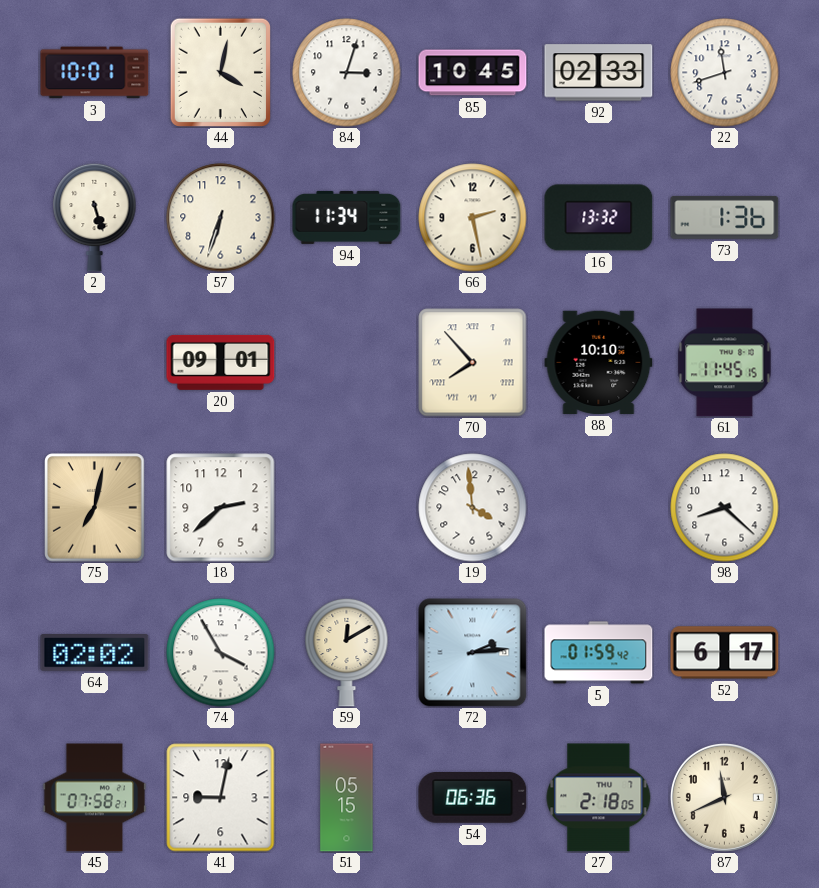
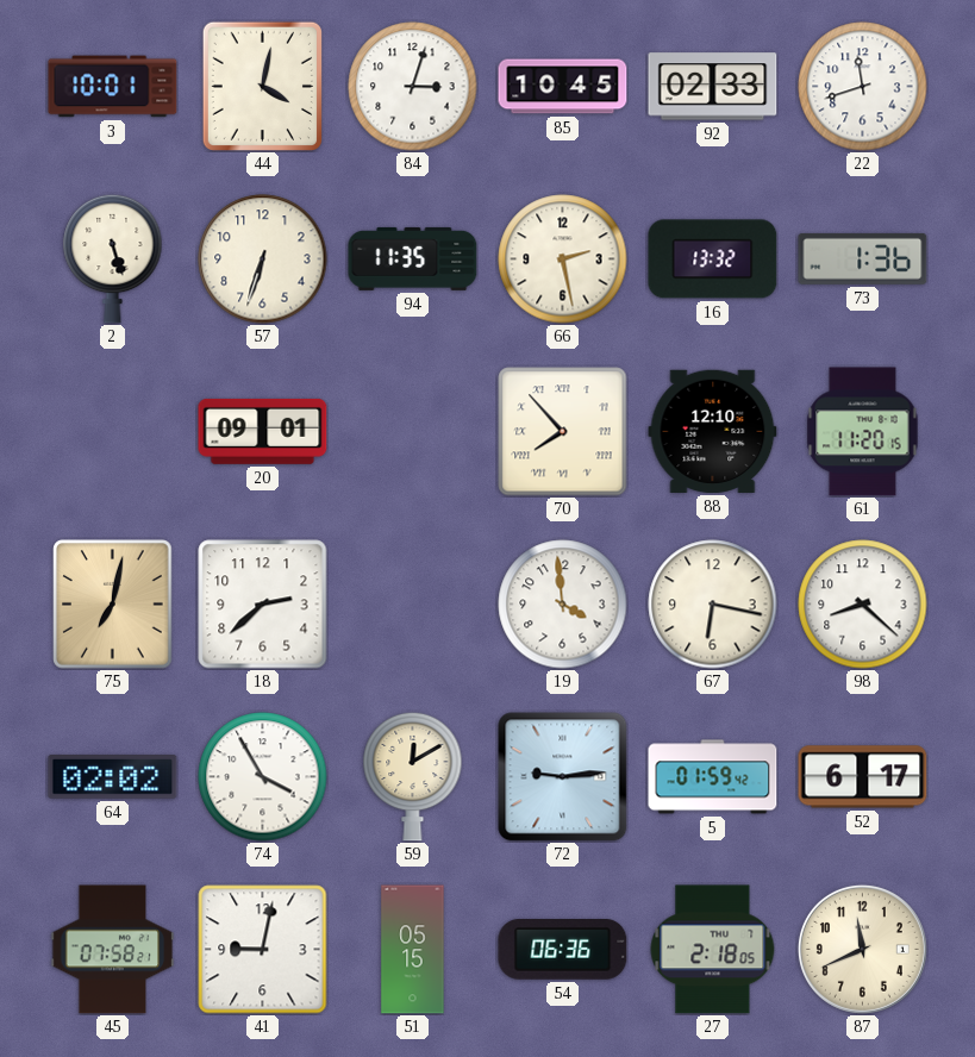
94: 11:34 -> 11:35
88: 10:10 -> 12:10
61: 11:45 -> 11:20
67: none -> 6:17
72: 2:14 -> 9:14
